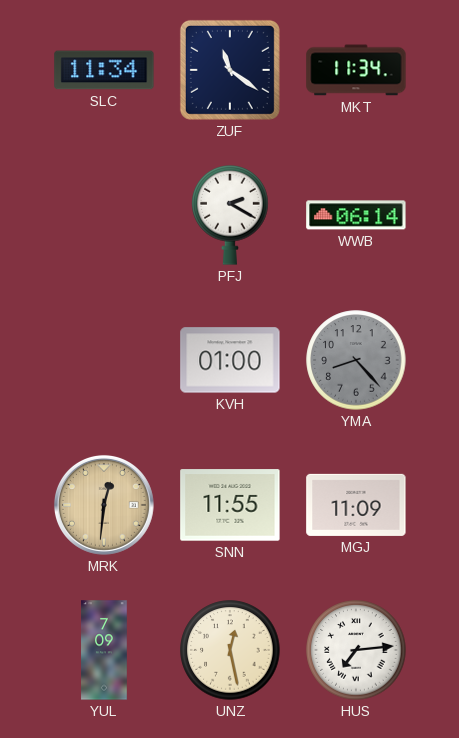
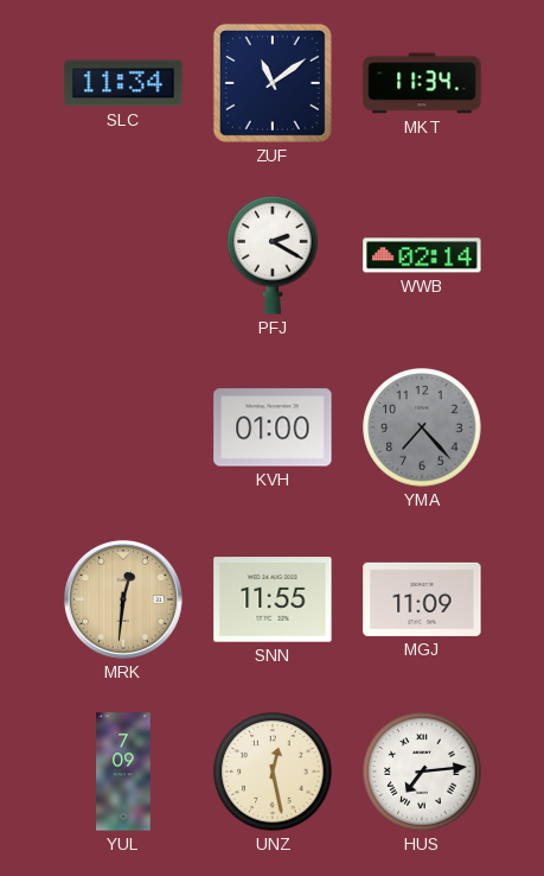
ZUF: 11:21 -> 11:09
WWB: 06:14 -> 02:14
YMA: 8:23 -> 7:23
